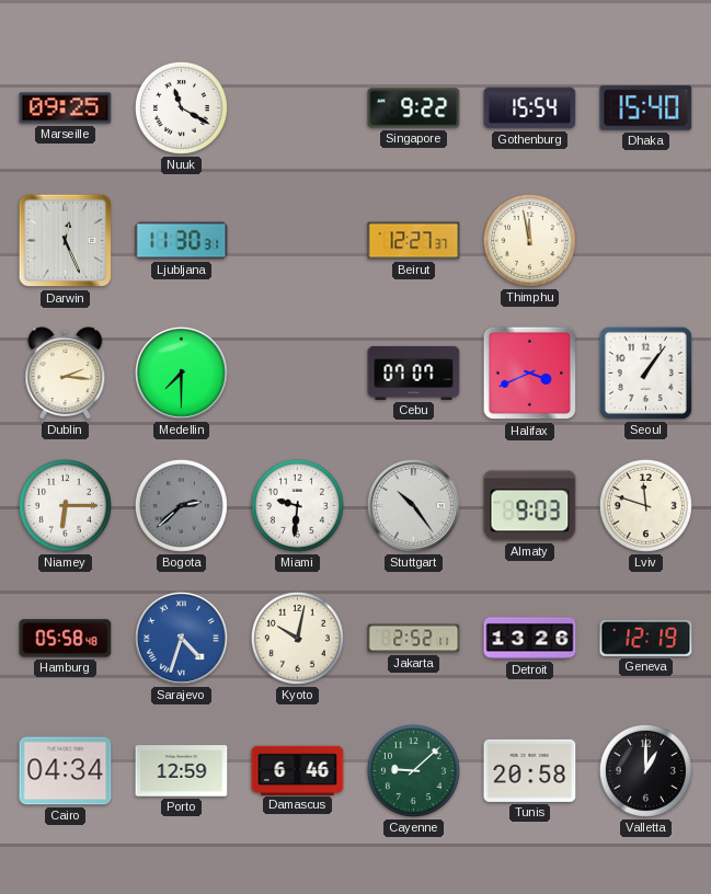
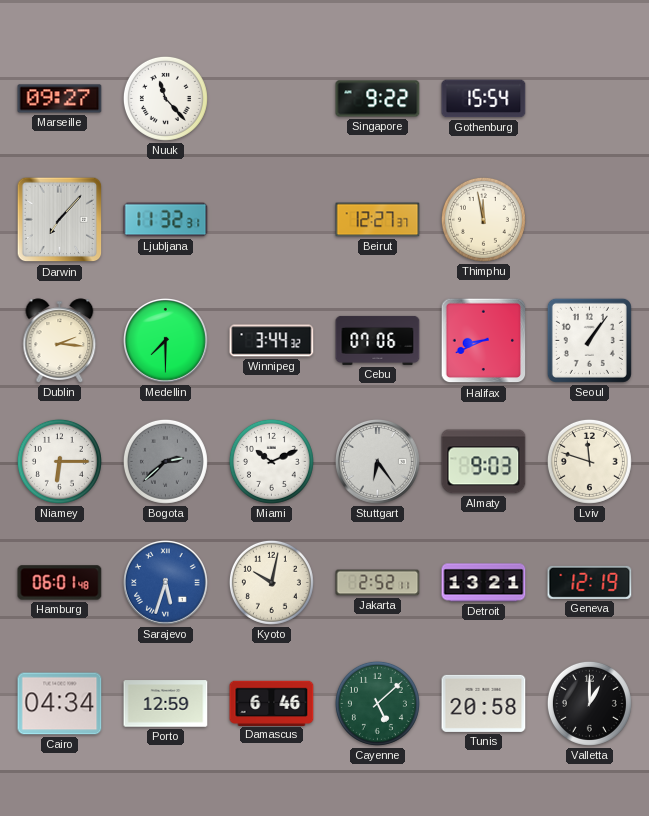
Marseille: 09:25 -> 09:27
Nuuk: 11:20 -> 11:23
Dhaka: 15:40 -> none
Darwin: 12:26 -> 7:07
Ljubljana: 11:30 -> 11:32
Winnipeg: none -> 3:44
Cebu: 07:07 -> 07:06
Halifax: 3:41 -> 8:41
Miami: 9:31 -> 10:11
Stuttgart: 10:24 -> 6:24
Hamburg: 05:58 -> 06:01
Sarajevo: 4:33 -> 5:33
Detroit: 13:26 -> 13:21
Cayenne: 9:08 -> 5:08
